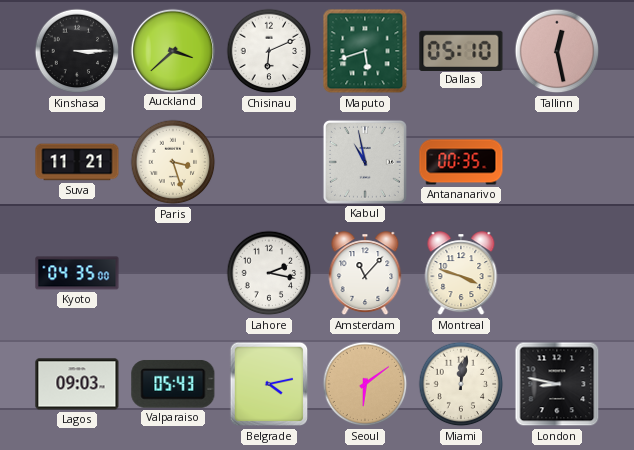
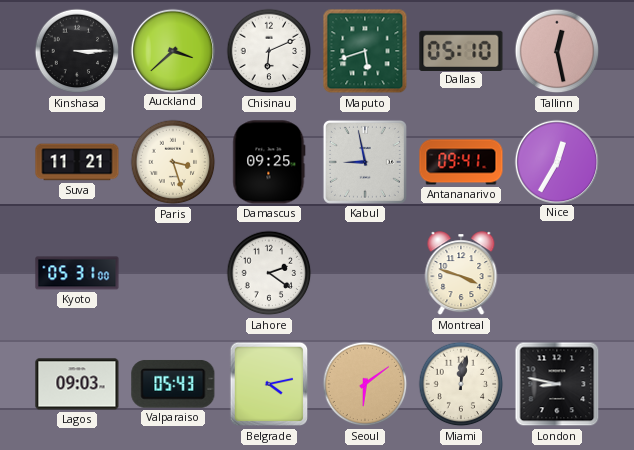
Damascus: none -> 09:25
Kabul: 10:58 -> 8:58
Antananarivo: 00:35 -> 09:41
Nice: none -> 12:35
Kyoto: 04:35 -> 05:31
Lahore: 2:17 -> 2:21
Amsterdam: 11:07 -> none
